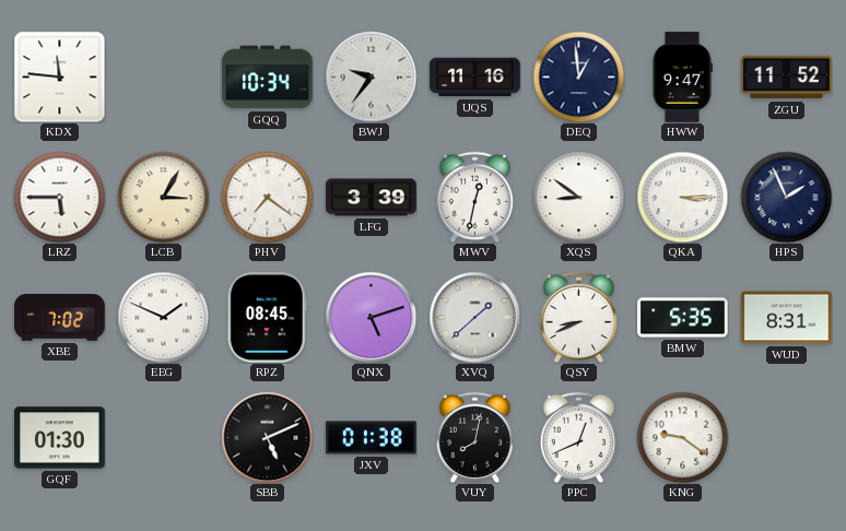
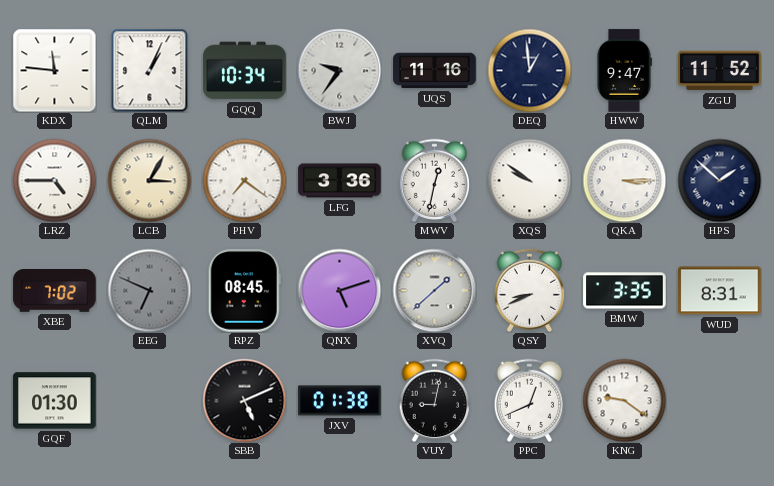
QLM: none -> 1:04
LRZ: 5:45 -> 4:45
LFG: 3:39 -> 3:36
XQS: 8:51 -> 9:51
HPS: 1:56 -> 1:52
EEG: 1:49 -> 6:49
EEG dial: white -> grey
BMW: 5:35 -> 3:35
VUY: 8:02 -> 9:02
